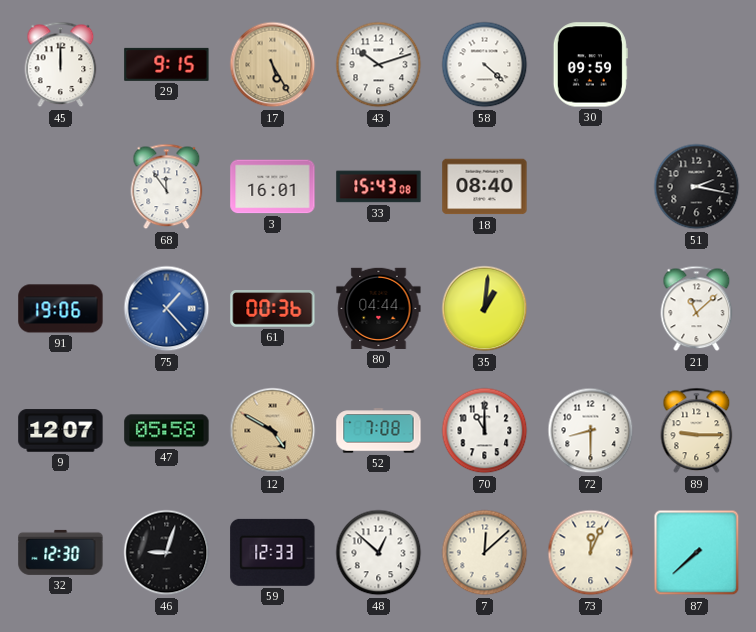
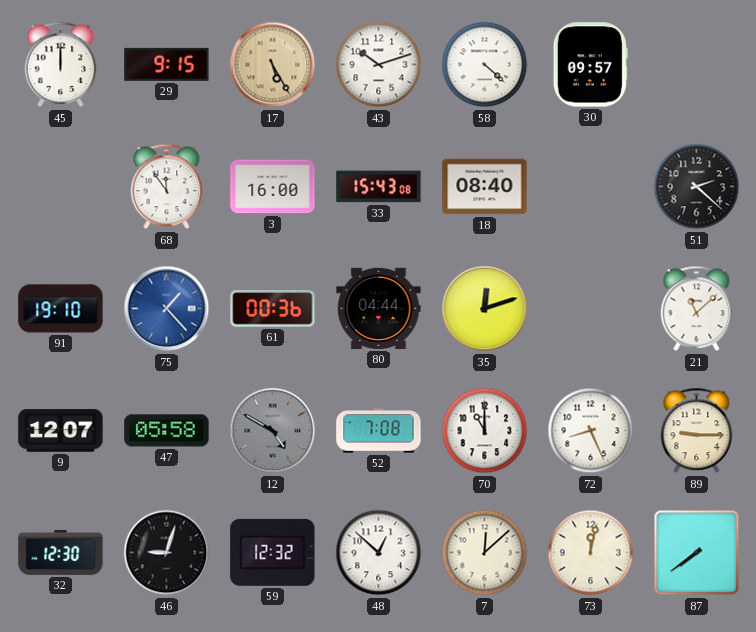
30: 09:59 -> 09:57
3: 16:01 -> 16:00
51: 2:17 -> 2:22
91: 19:06 -> 19:10
35: 1:01 -> 12:12
12 dial: champagne -> grey
72: 8:30 -> 8:26
59: 12:33 -> 12:32
73: 12:04 -> 12:02
87: 7:38 -> 7:39
